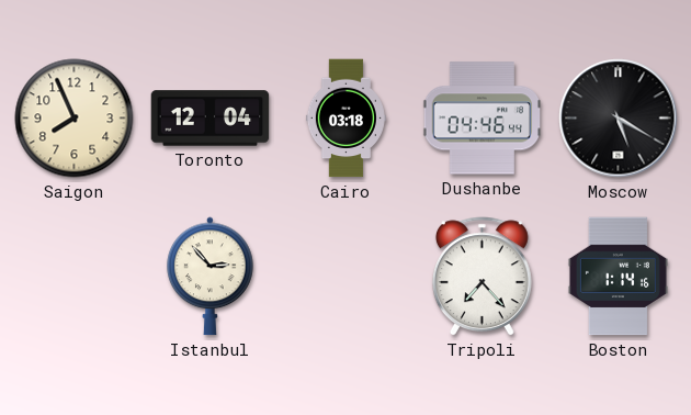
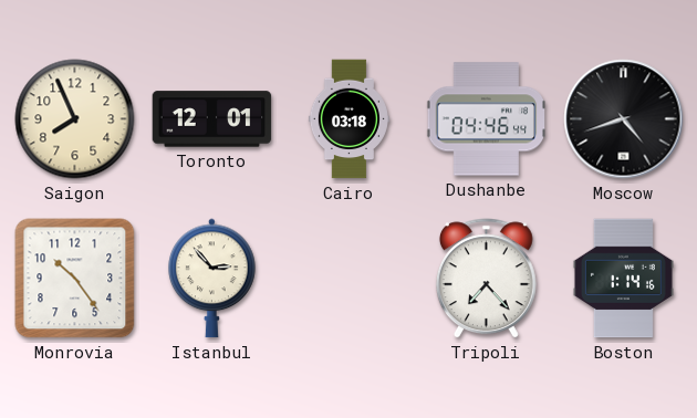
Toronto: 12:04 -> 12:01
Moscow: 5:20 -> 4:42
Monrovia: none -> 10:24
